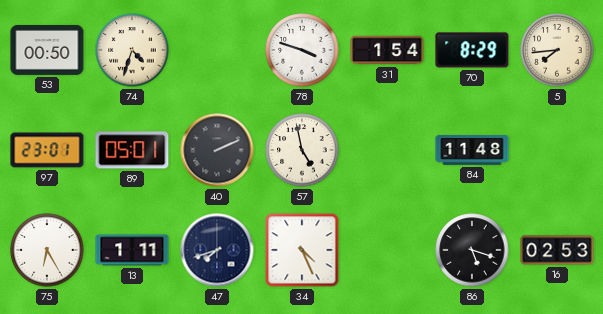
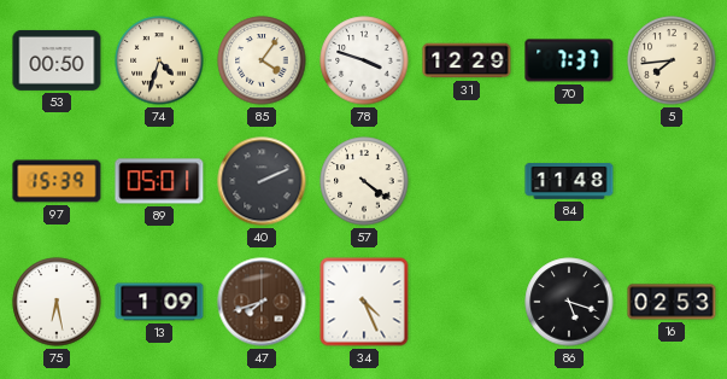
85: none -> 4:06
31: 1:54 -> 12:29
70: 8:29 -> 7:37
97: 23:01 -> 15:39
57: 4:58 -> 4:21
75: 6:25 -> 6:28
13: 1:11 -> 1:09
47 dial: navy -> brown
